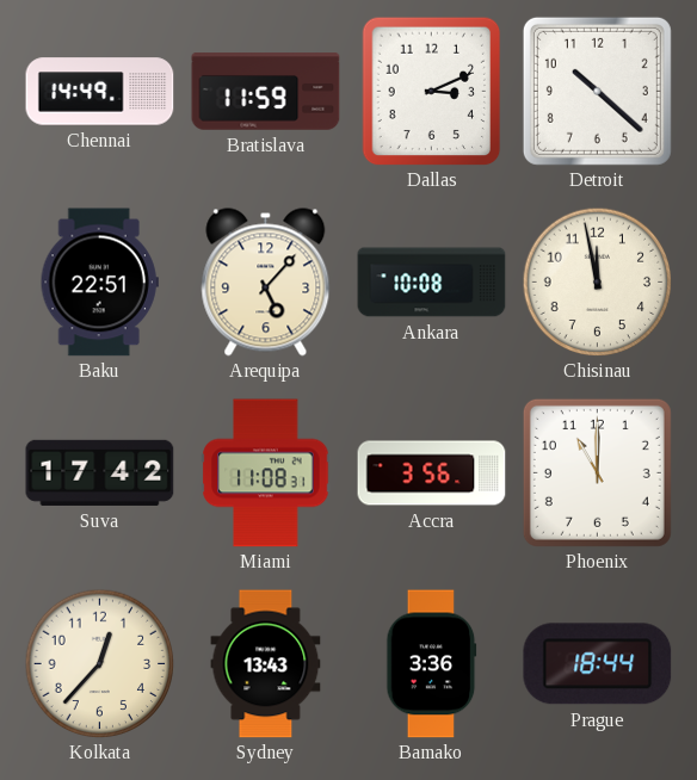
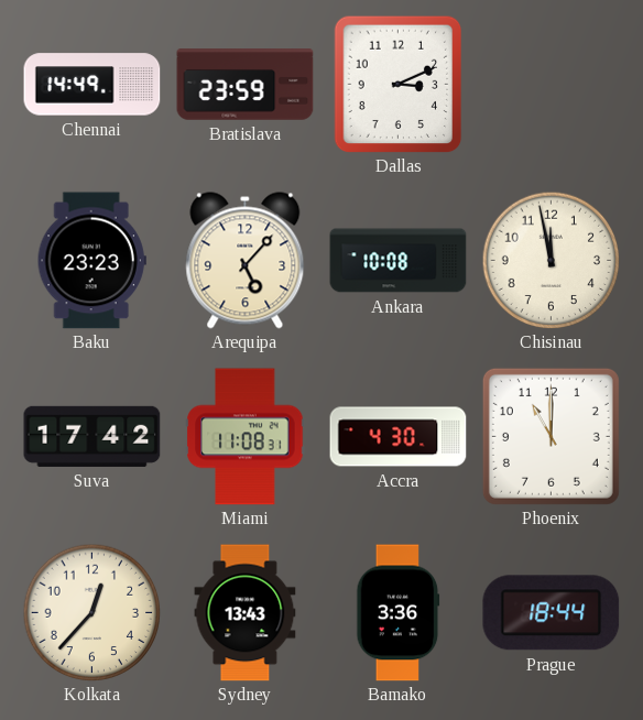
Bratislava: 11:59 -> 23:59
Detroit: 10:22 -> none
Baku: 22:51 -> 23:23
Accra: 3:56 -> 4:30
